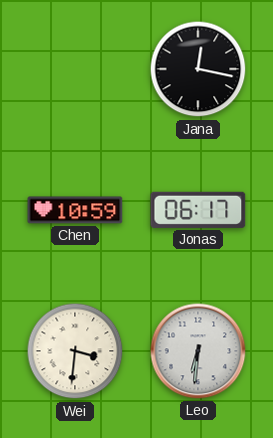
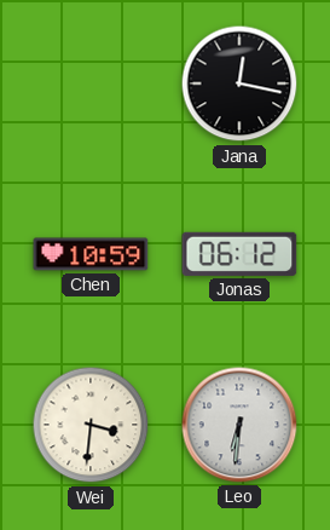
Jonas: 06:17 -> 06:12
